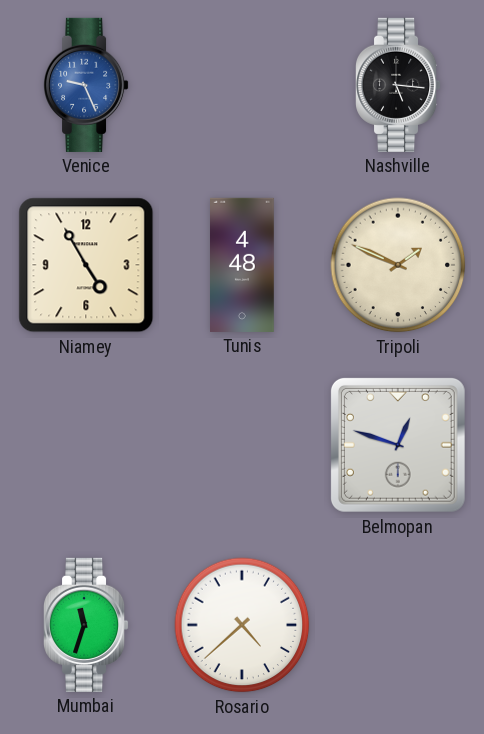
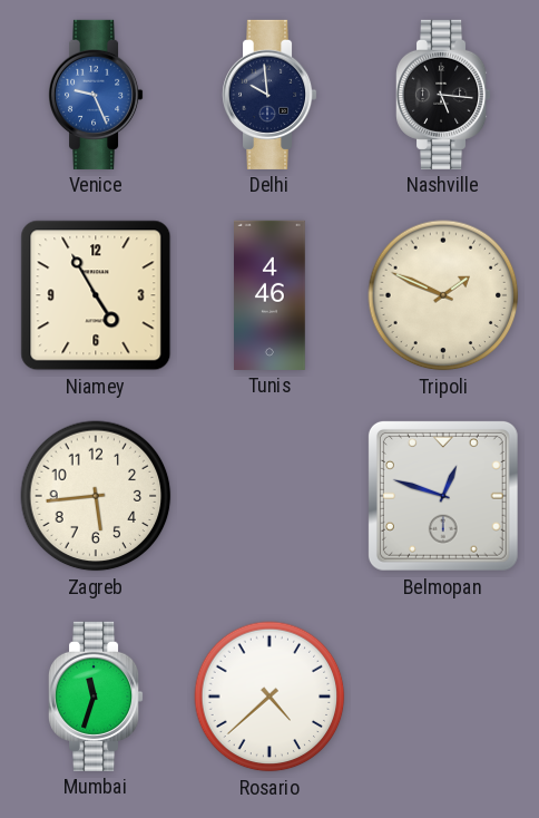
Delhi: none -> 9:59
Tunis: 4:48 -> 4:46
Zagreb: none -> 5:44
